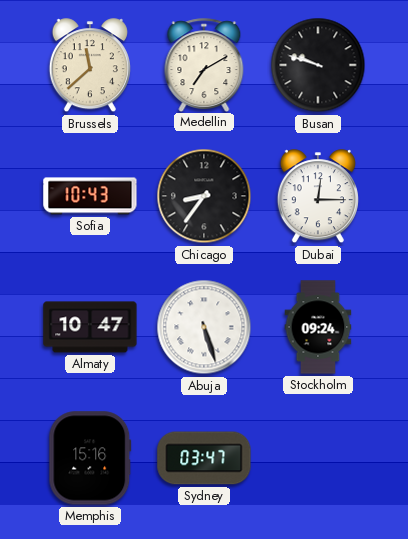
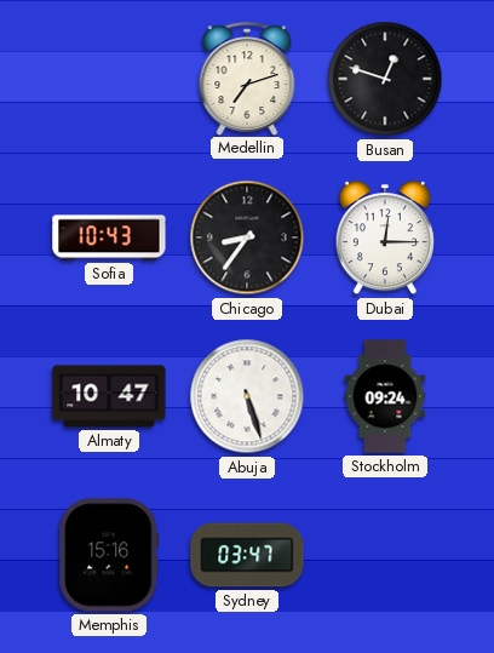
Brussels: 11:38 -> none
Medellin: 7:10 -> 7:12
Busan: 9:48 -> 12:48
